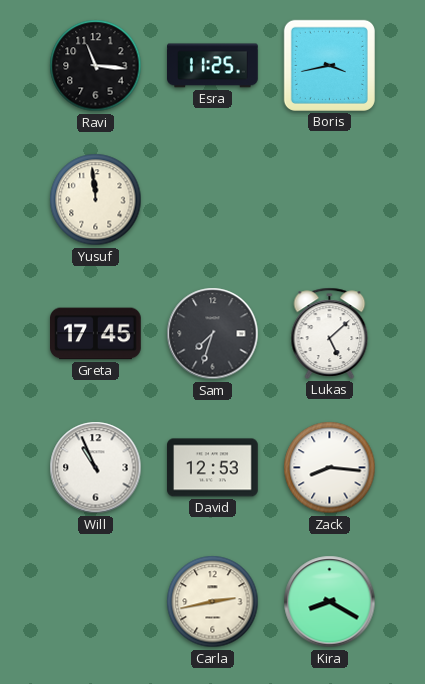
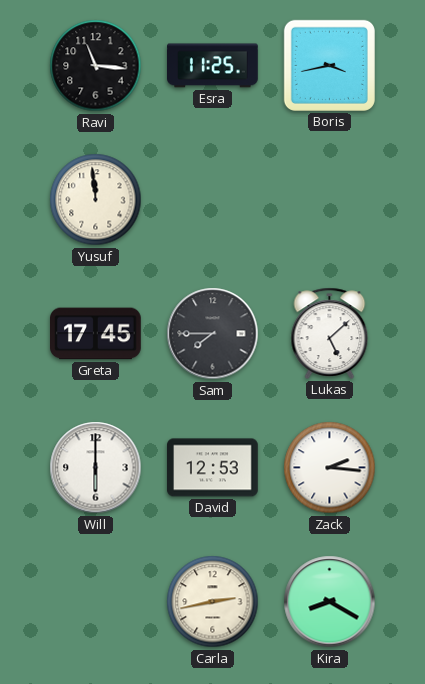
Sam: 7:33 -> 7:45
Will: 10:56 -> 6:00
Zack: 8:16 -> 2:16
